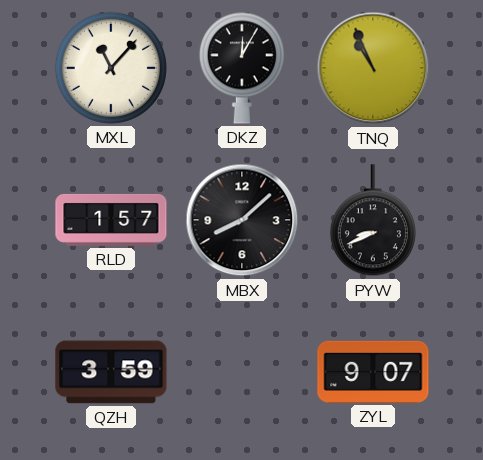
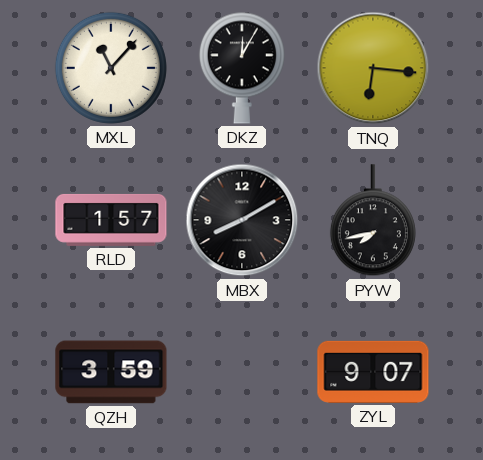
TNQ: 10:56 -> 6:16
MBX: 8:08 -> 8:10
PYW: 8:41 -> 7:43
